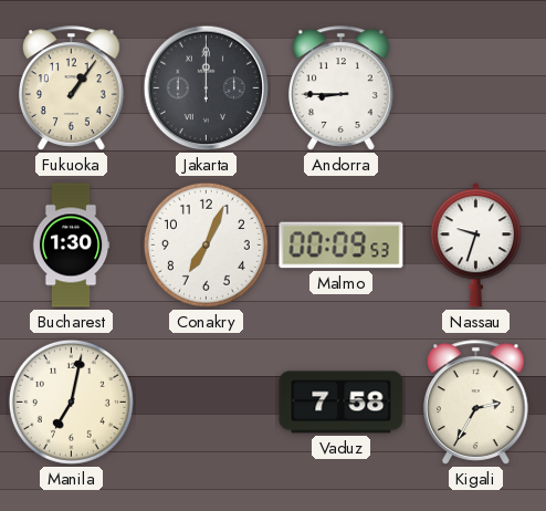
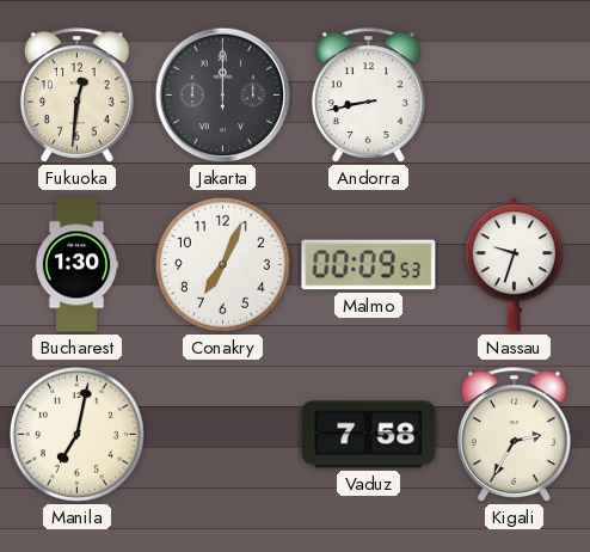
Fukuoka: 1:06 -> 12:31
Andorra: 8:45 -> 8:43
